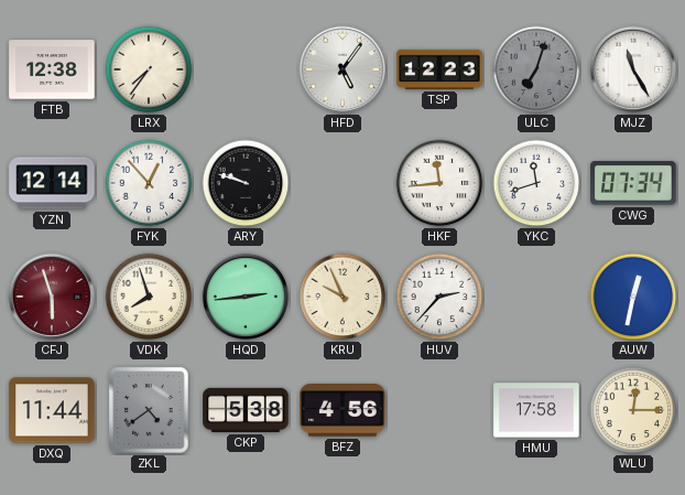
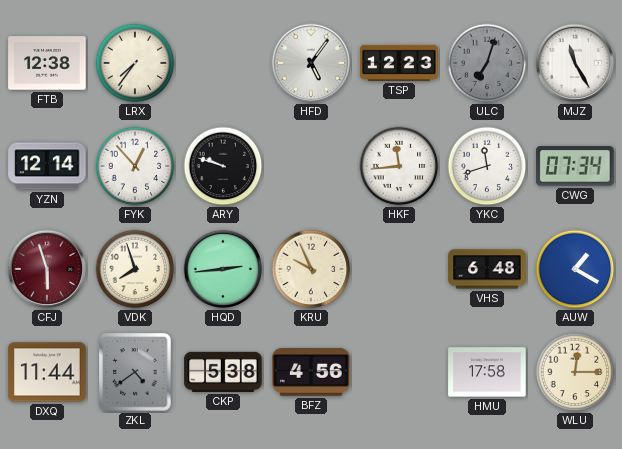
HUV: 2:37 -> none
VHS: none -> 6:48
AUW: 12:32 -> 1:20
